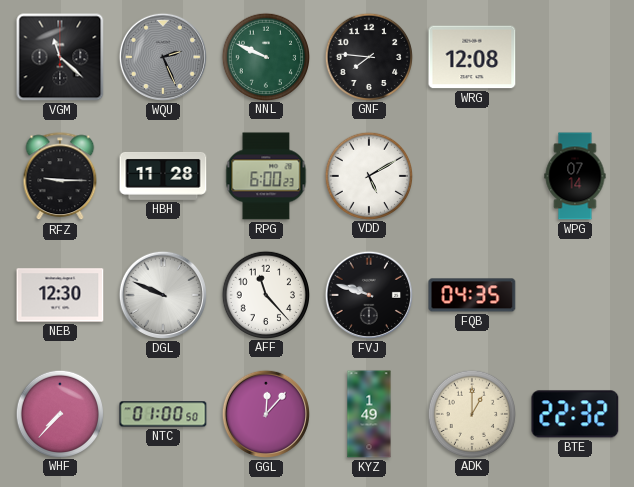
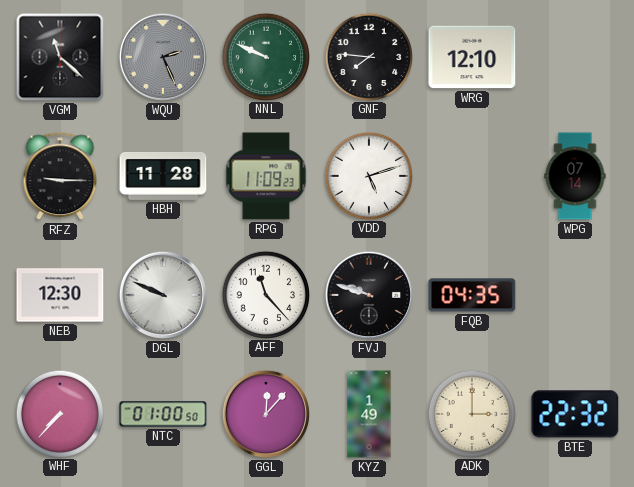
WRG: 12:08 -> 12:10
RPG: 6:00 -> 11:09
VDD: 5:10 -> 5:12
ADK: 1:00 -> 3:00
